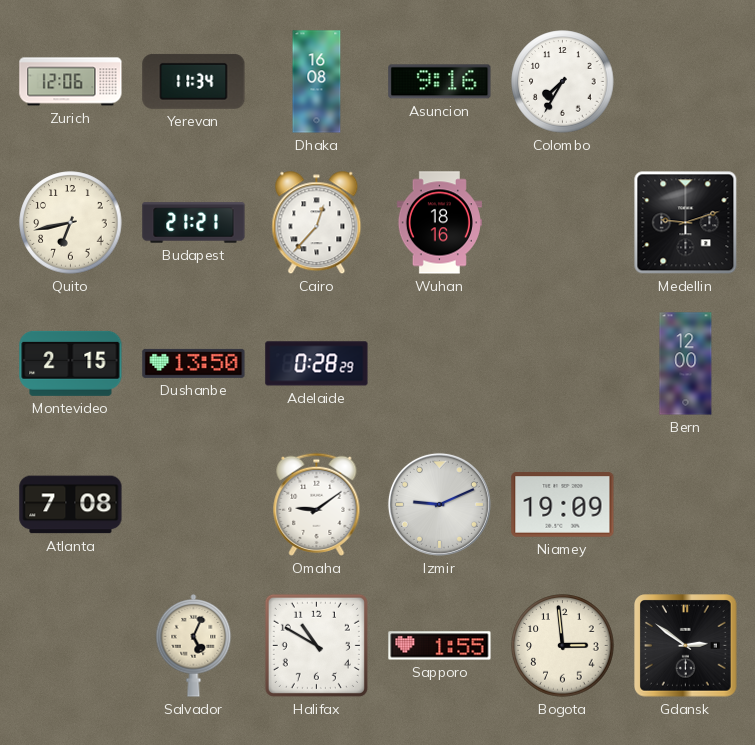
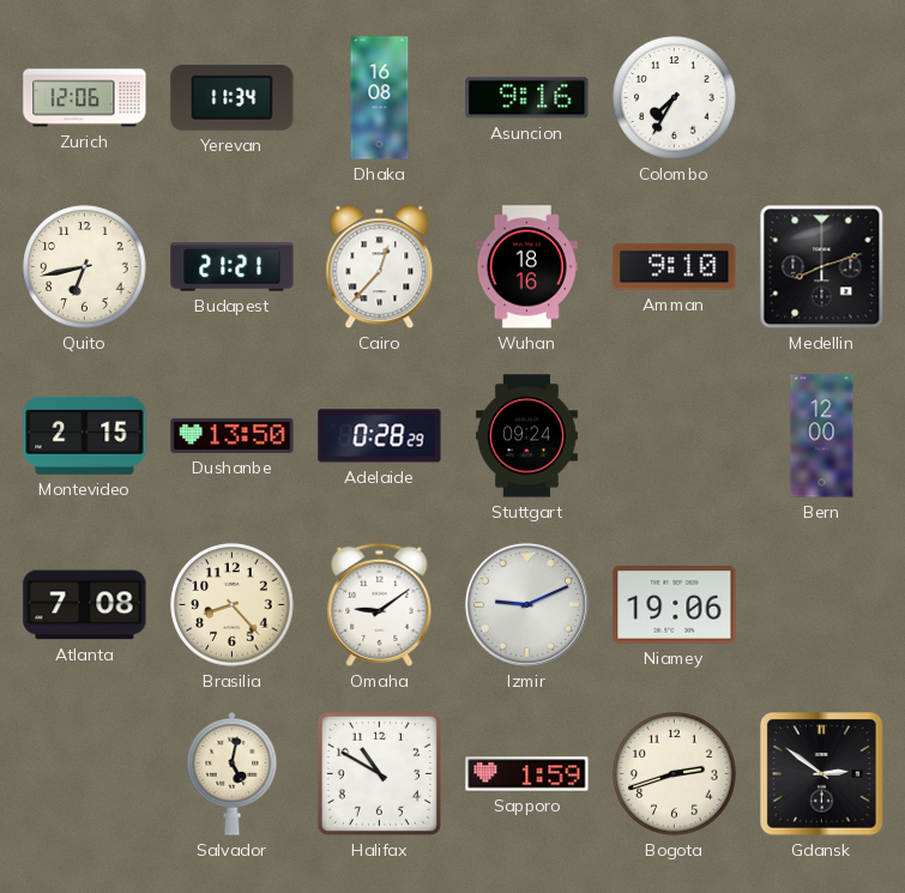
Amman: none -> 9:10
Medellin: 9:12 -> 8:12
Stuttgart: none -> 09:24
Brasilia: none -> 8:23
Niamey: 19:09 -> 19:06
Salvador: 5:04 -> 5:02
Sapporo: 1:55 -> 1:59
Bogota: 2:59 -> 2:42
